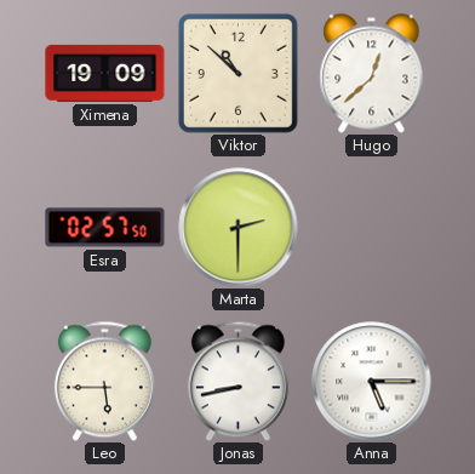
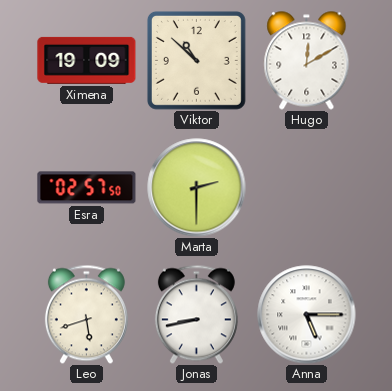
Hugo: 12:38 -> 12:10
Leo: 5:45 -> 5:42
